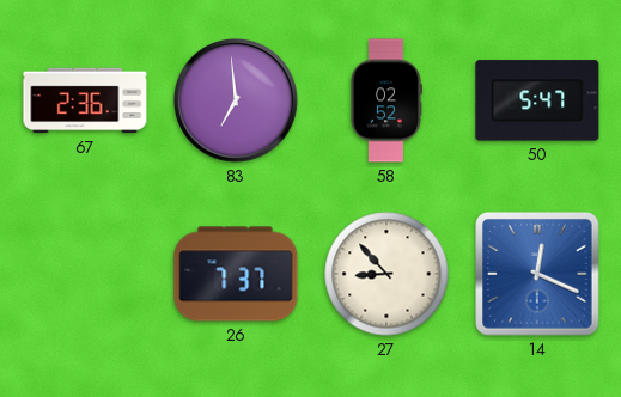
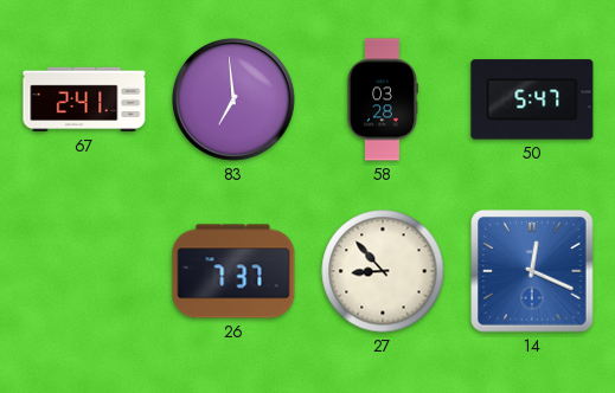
67: 2:36 -> 2:41
58: 02:52 -> 03:28
